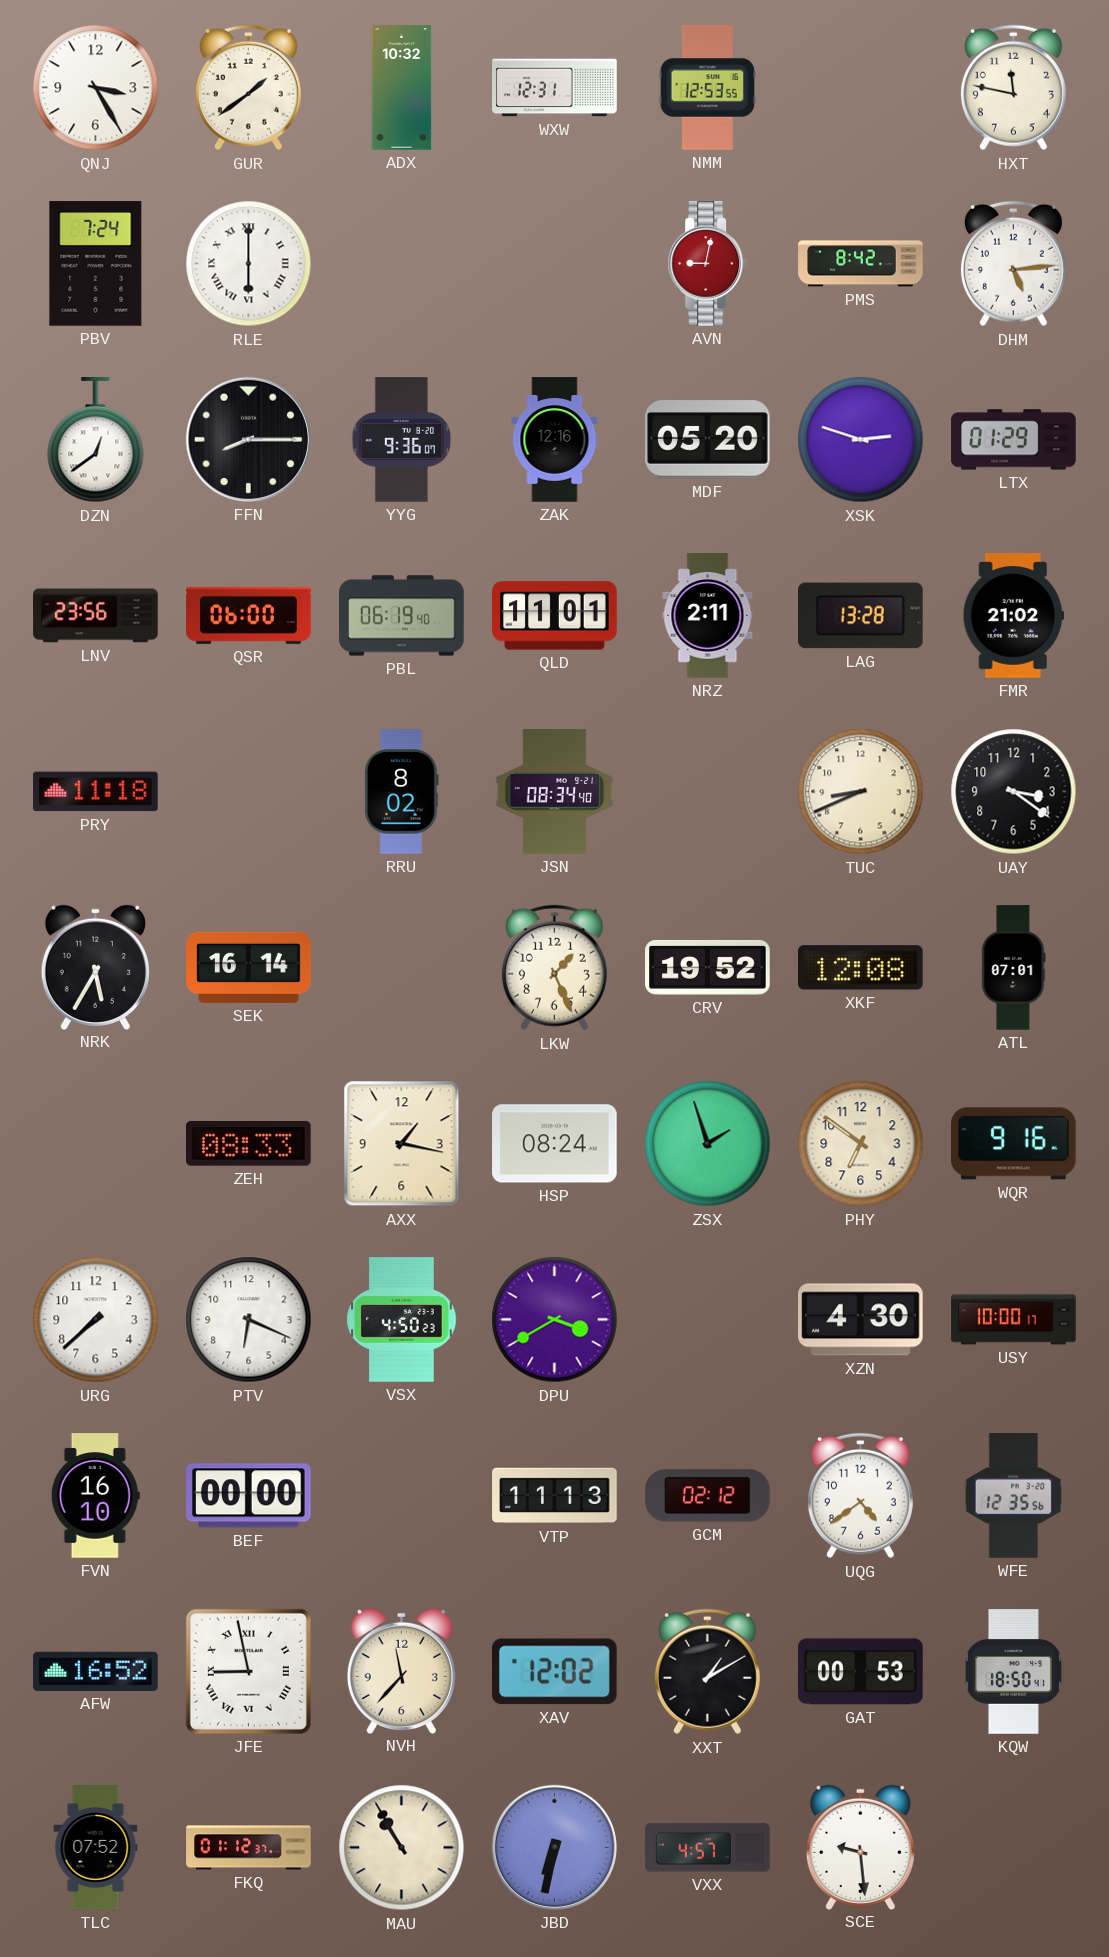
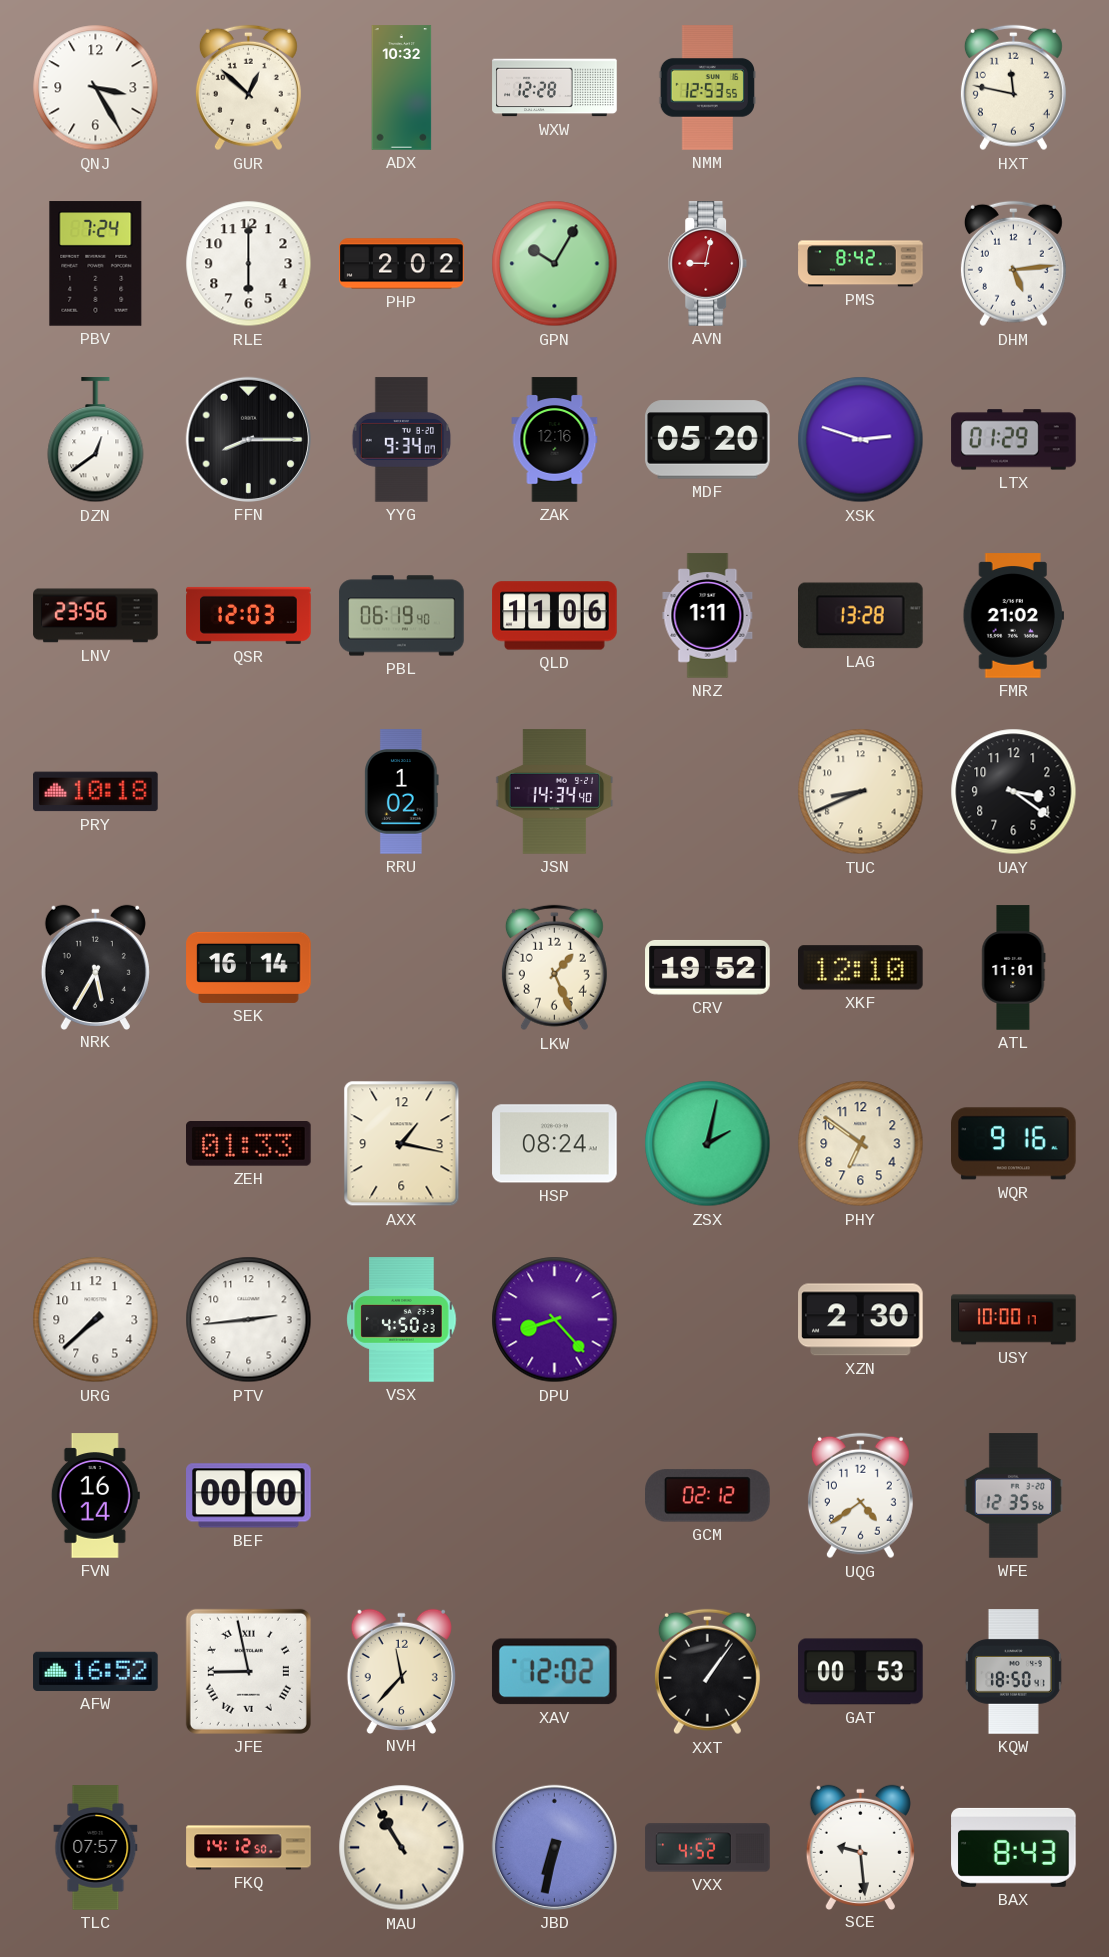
GUR: 1:39 -> 12:52
WXW: 12:31 -> 12:28
RLE numerals: Roman -> Arabic
PHP: none -> 2:02
GPN: none -> 10:05
YYG: 9:36 -> 9:34
QSR: 06:00 -> 12:03
QLD: 11:01 -> 11:06
NRZ: 2:11 -> 1:11
PRY: 11:18 -> 10:18
RRU: 8:02 -> 1:02
JSN: 08:34 -> 14:34
XKF: 12:08 -> 12:10
ATL: 07:01 -> 11:01
ZEH: 08:33 -> 01:33
ZSX: 1:57 -> 2:02
PTV: 6:19 -> 2:44
DPU: 3:40 -> 8:23
XZN: 4:30 -> 2:30
FVN: 16:10 -> 16:14
VTP: 11:13 -> none
XXT: 1:10 -> 1:06
TLC: 07:52 -> 07:57
FKQ: 01:12 -> 14:12
VXX: 4:57 -> 4:52
BAX: none -> 8:43
